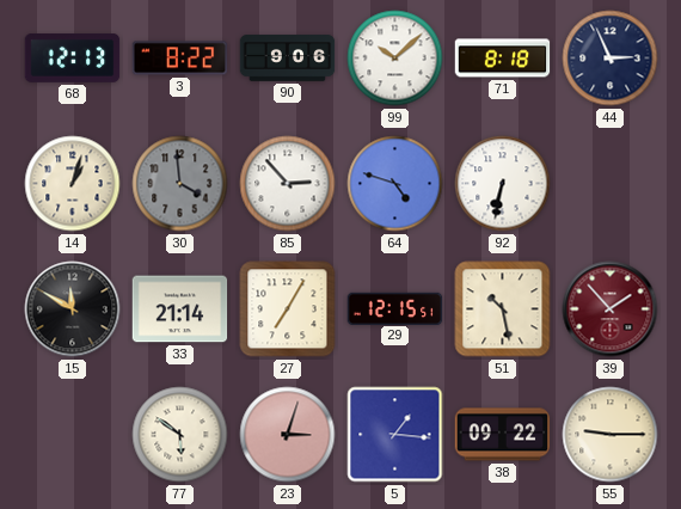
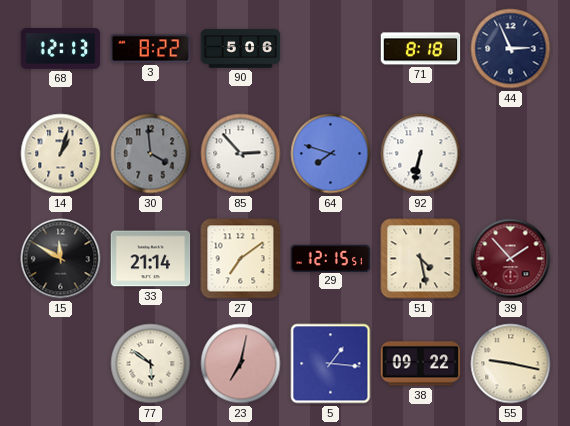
90: 9:06 -> 5:06
99: 10:08 -> none
64: 4:48 -> 7:48
27: 7:05 -> 7:09
51: 10:28 -> 4:28
23: 3:03 -> 7:02
55: 9:15 -> 9:17
